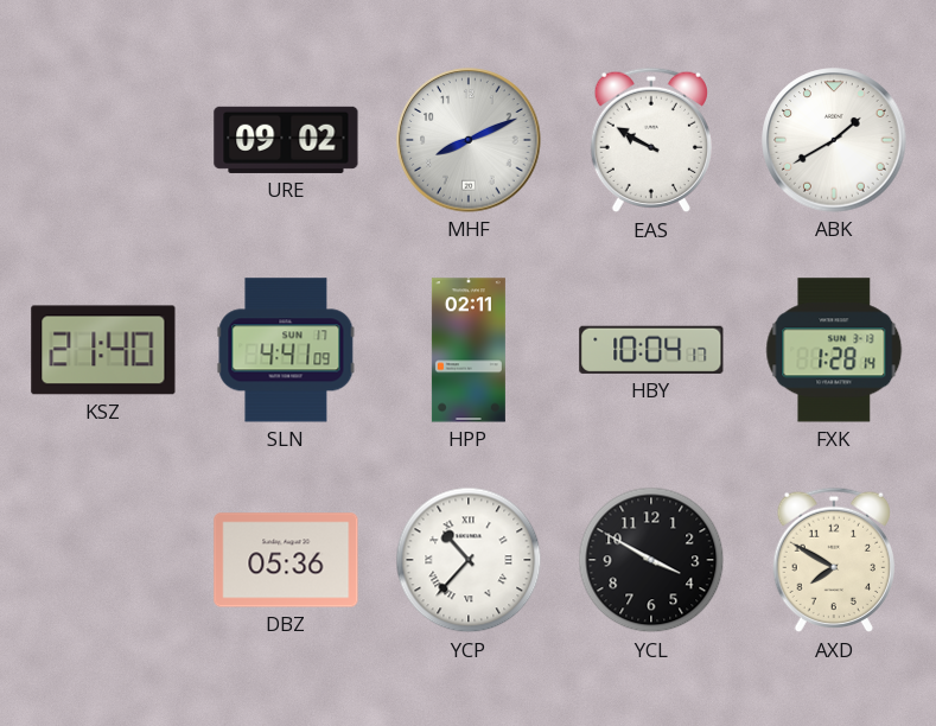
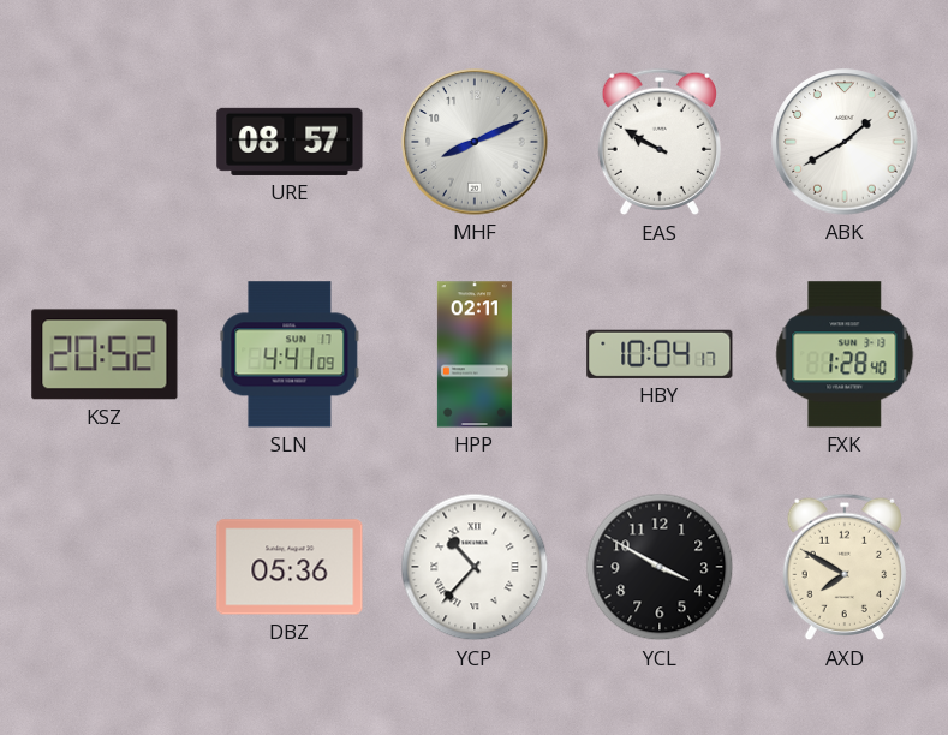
URE: 09:02 -> 08:57
KSZ: 21:40 -> 20:52
FXK: 1:28:14 -> 1:28:40
